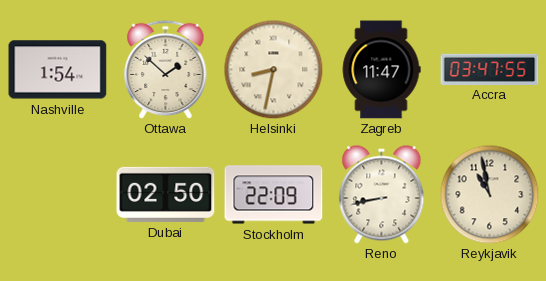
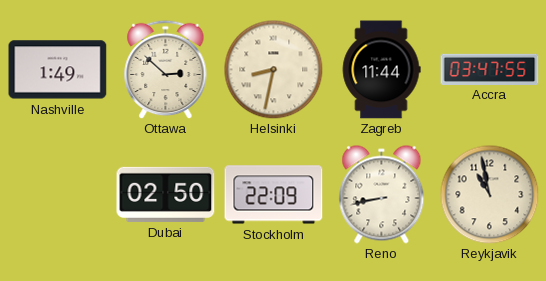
Nashville: 1:54 -> 1:49
Ottawa: 1:52 -> 2:52
Zagreb: 11:47 -> 11:44
